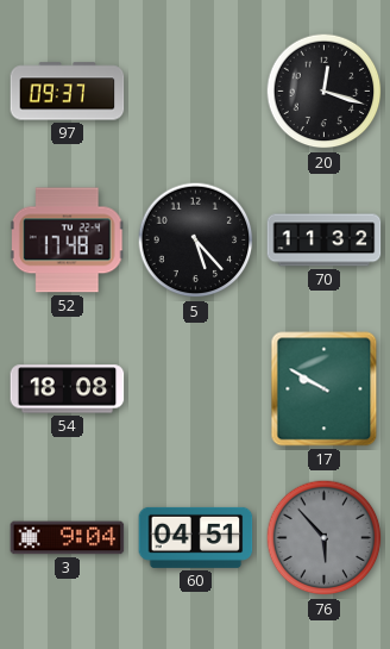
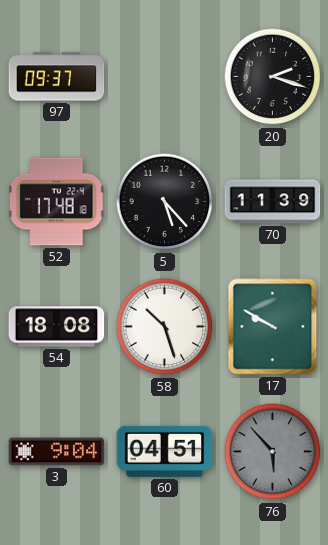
20: 12:18 -> 2:18
70: 11:32 -> 11:39
58: none -> 10:27
